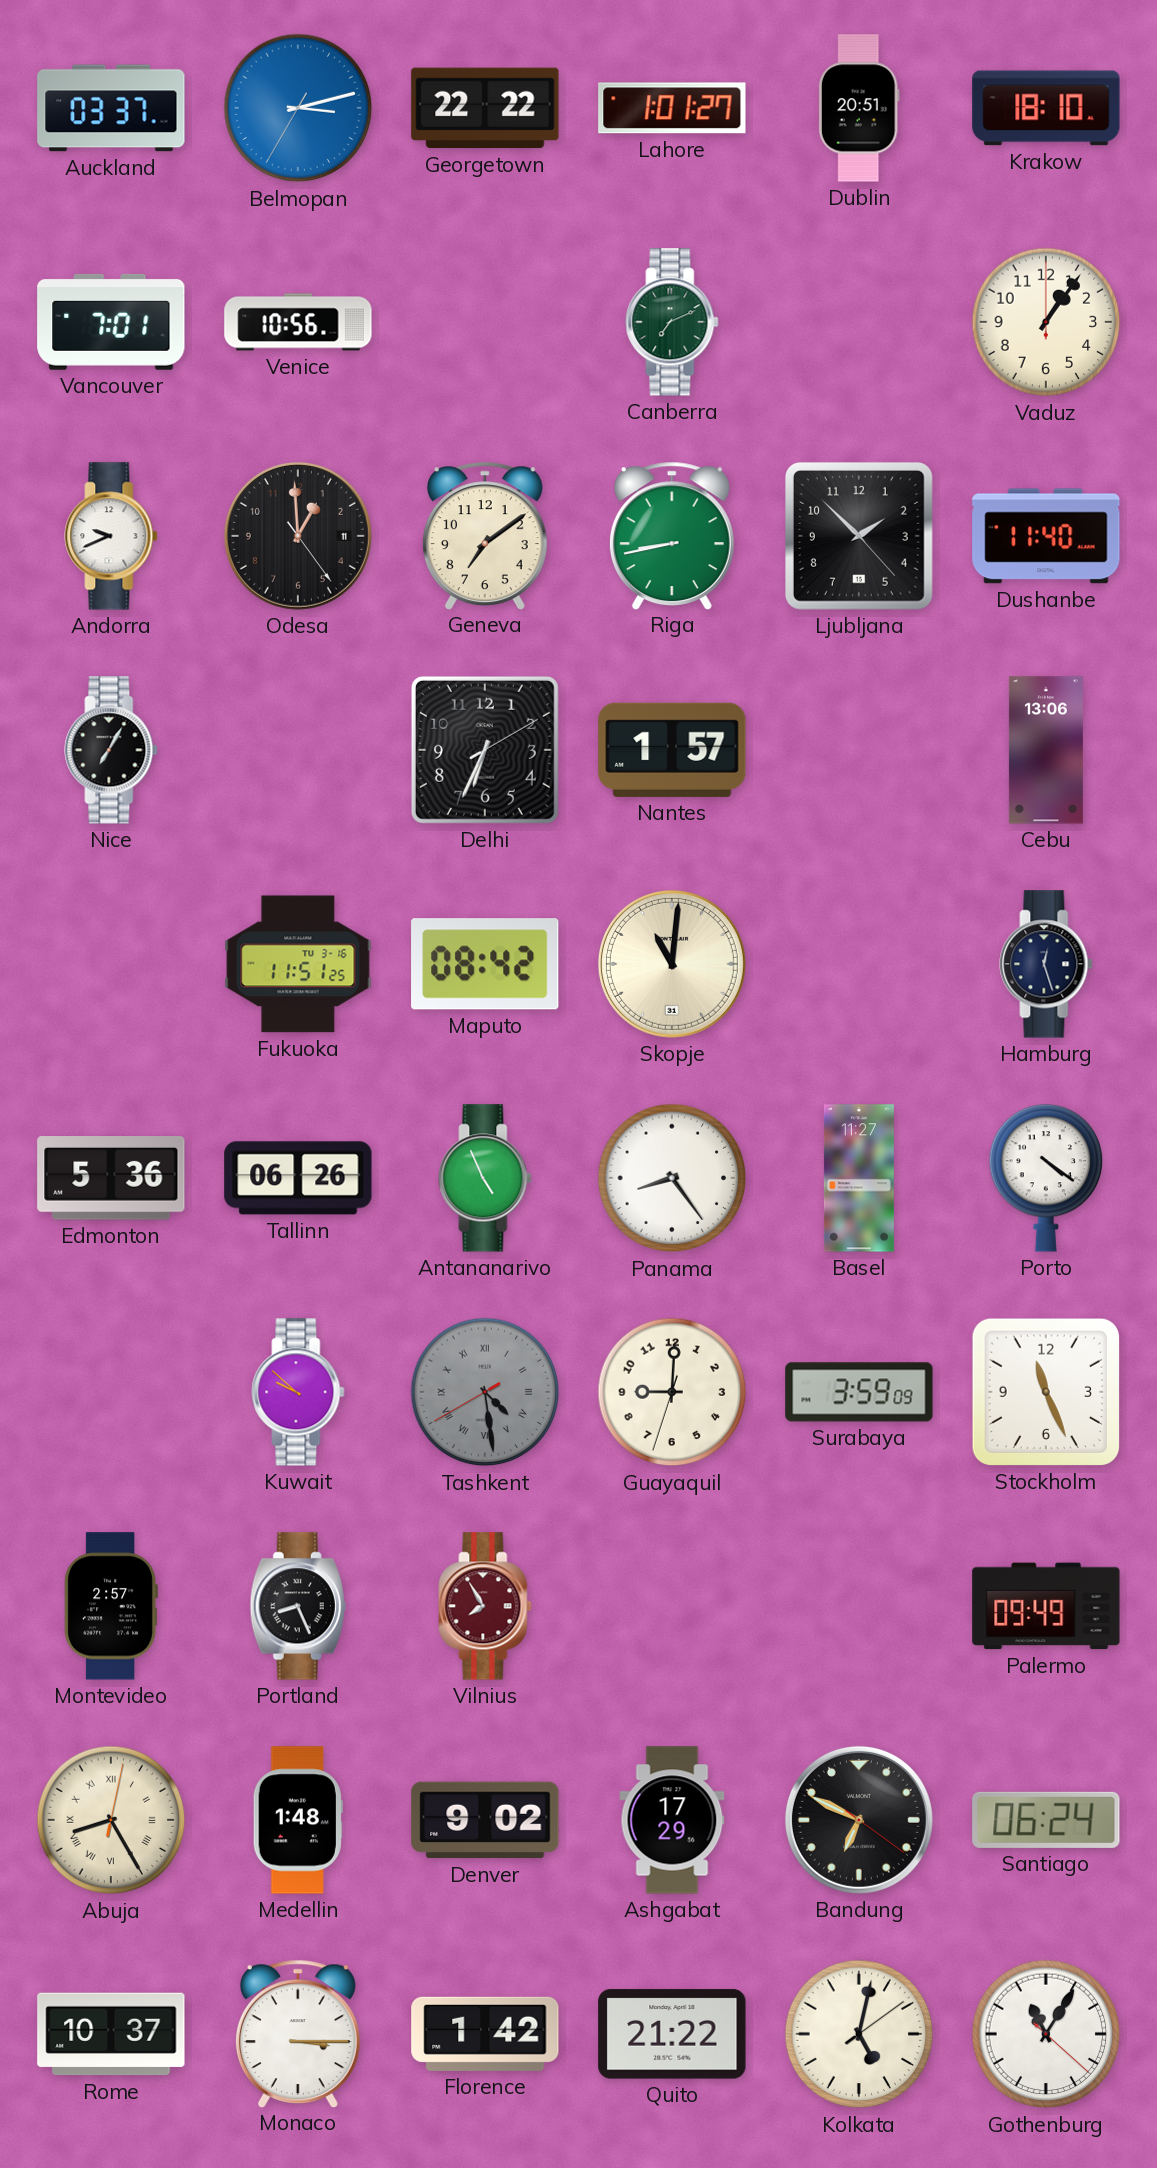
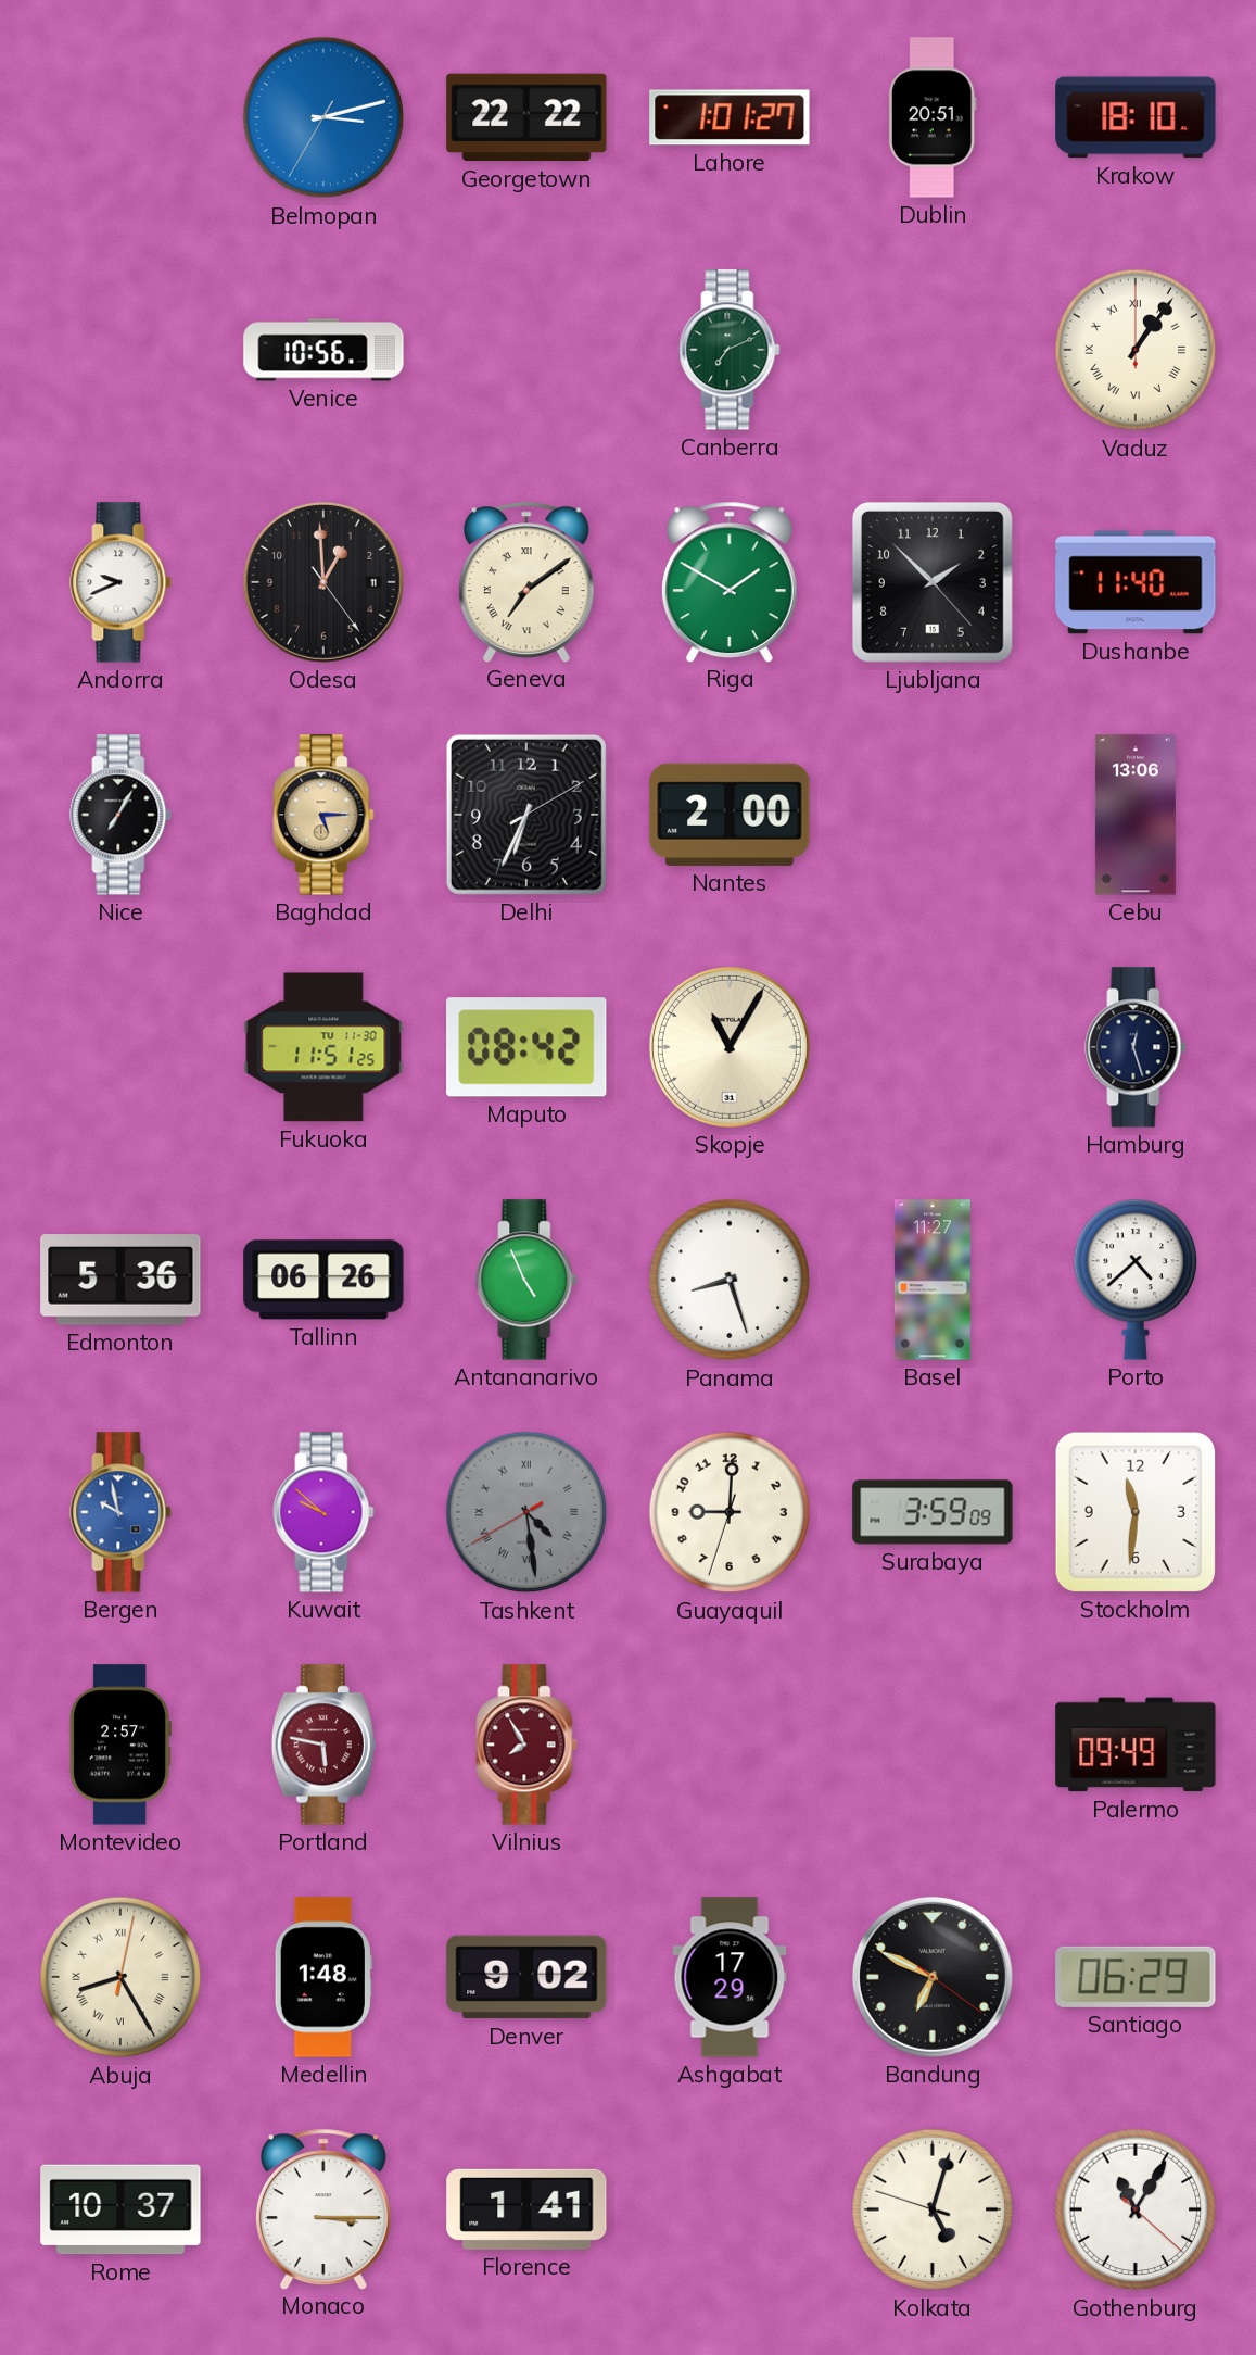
Auckland: 03:37 -> none
Vancouver: 7:01 -> none
Vaduz numerals: Arabic -> Roman
Geneva numerals: Arabic -> Roman
Riga: 8:43 -> 1:50
Baghdad: none -> 5:15
Nantes: 1:57 -> 2:00
Fukuoka date: TU 3-16 -> TU 11-30
Skopje: 11:01 -> 11:05
Panama: 8:24 -> 8:27
Porto: 4:21 -> 4:38
Bergen: none -> 9:58
Stockholm: 11:26 -> 11:31
Portland: 8:26 -> 5:47
Portland dial: black -> burgundy
Santiago: 06:24 -> 06:29
Florence: 1:42 -> 1:41
Quito: 21:22 -> none
Kolkata: 5:02:09 -> 5:02:48
